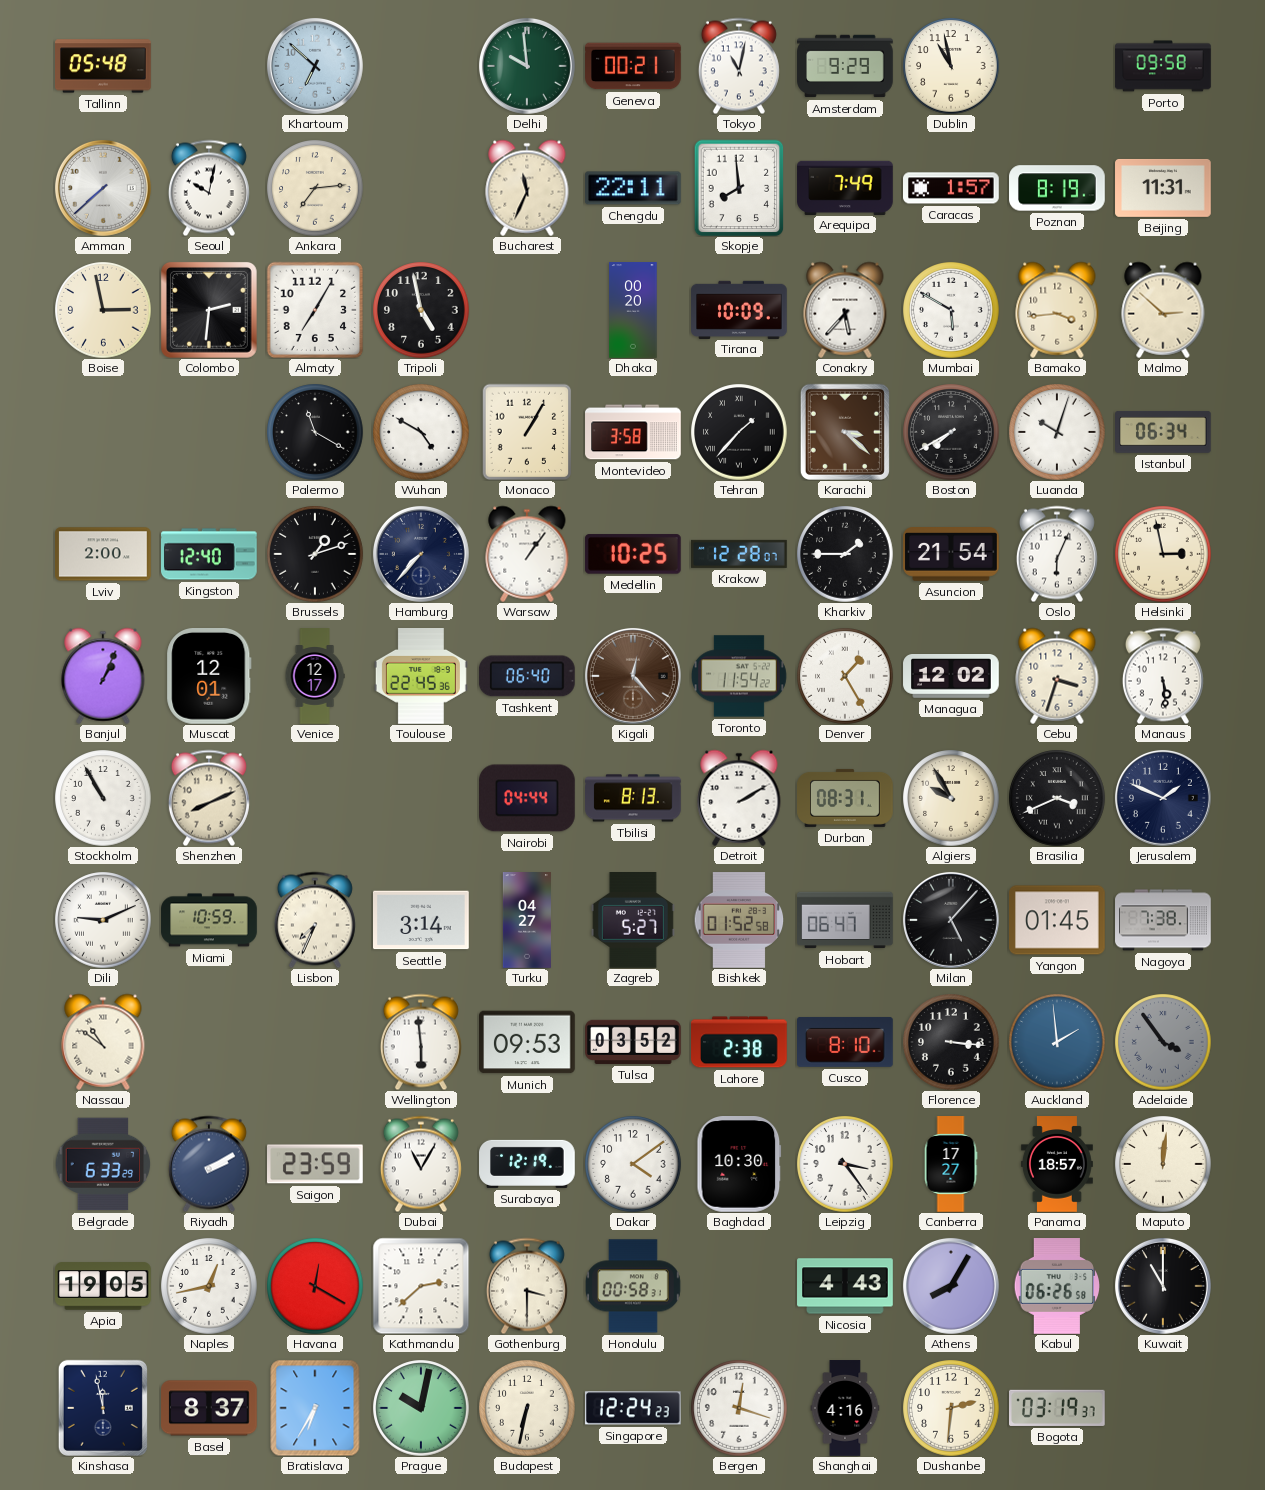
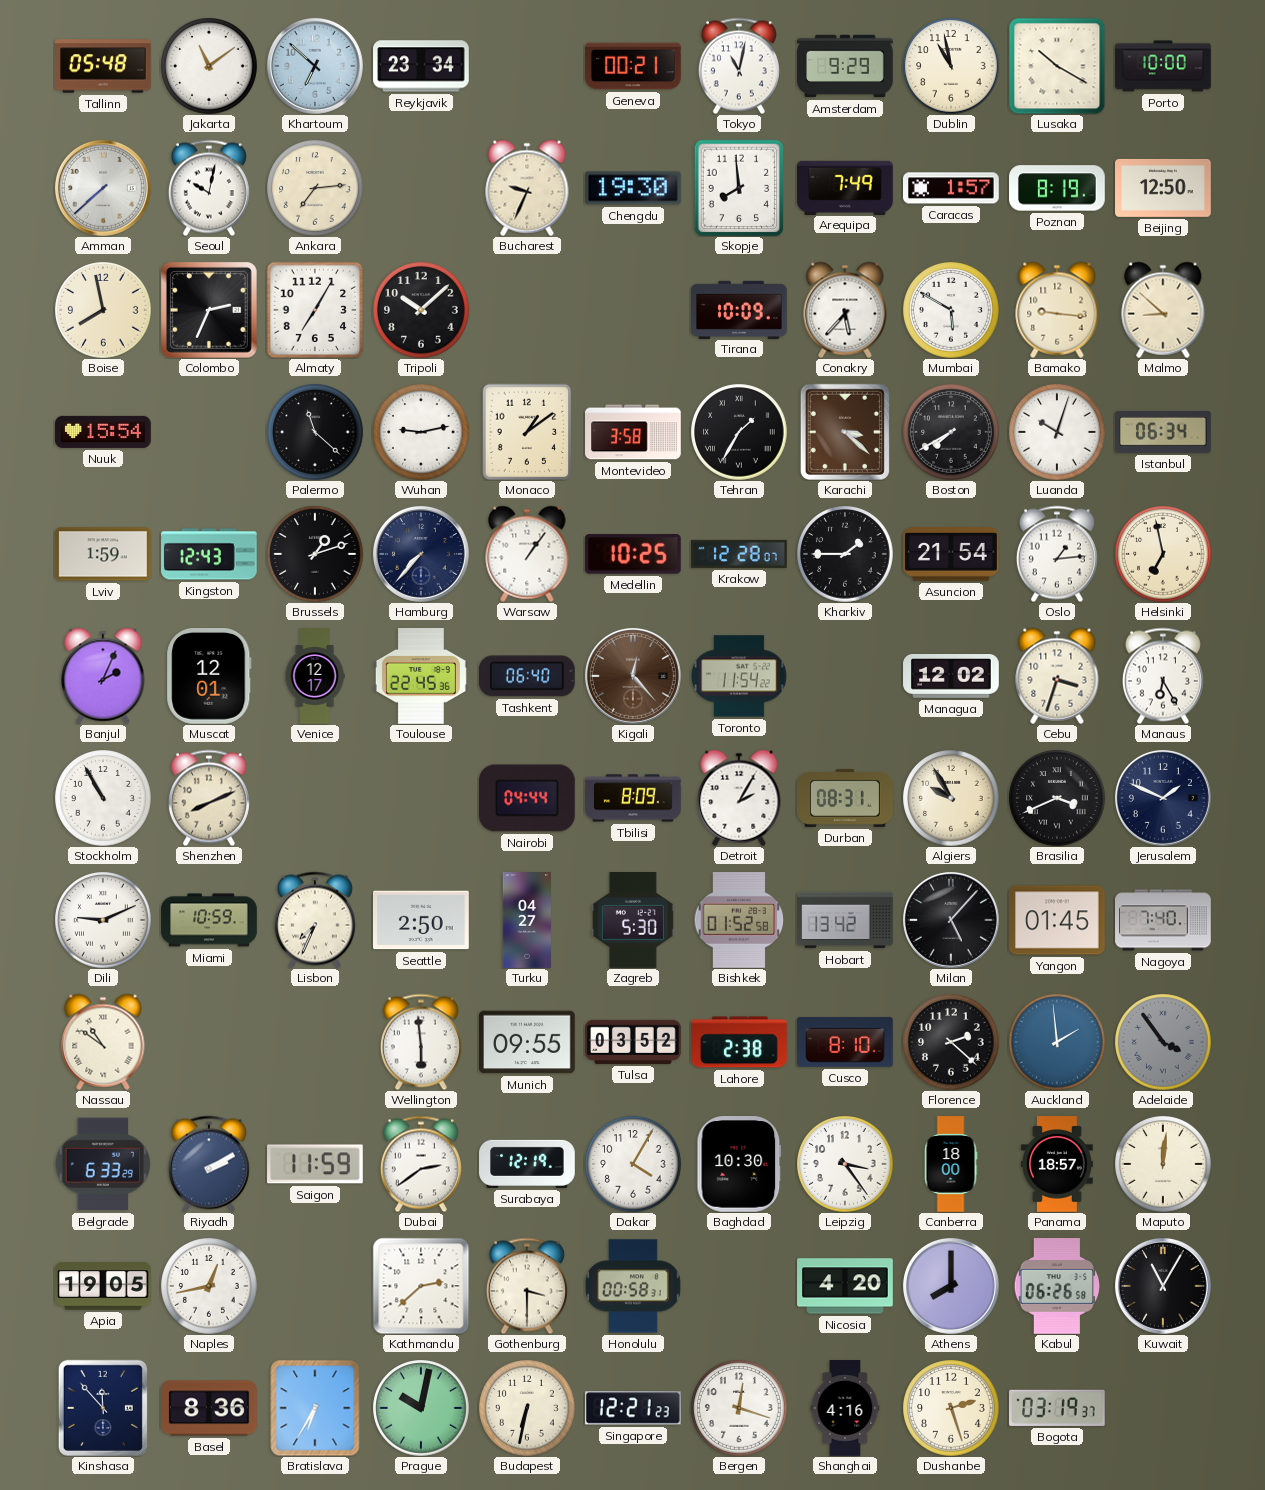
Jakarta: none -> 11:09
Reykjavik: none -> 23:34
Delhi: 9:59 -> none
Lusaka: none -> 10:20
Porto: 09:58 -> 10:00
Bucharest: 11:34 -> 9:34
Chengdu: 22:11 -> 19:30
Beijing: 11:31 -> 12:50
Boise: 2:58 -> 7:58
Colombo: 2:31 -> 2:34
Tripoli: 4:58 -> 10:08
Dhaka: 00:20 -> none
Bamako: 3:44 -> 9:16
Malmo: 2:52 -> 8:52
Nuuk: none -> 15:54
Palermo: 11:20 -> 11:22
Wuhan: 4:50 -> 9:13
Monaco: 1:05 -> 1:09
Tehran: 1:37 -> 1:35
Lviv: 2:00 -> 1:59
Kingston: 12:40 -> 12:43
Oslo: 6:04 -> 1:14
Helsinki: 2:58 -> 6:58
Banjul: 1:04 -> 2:04
Denver: 1:25 -> none
Manaus: 5:29 -> 6:25
Tbilisi: 8:13 -> 8:09
Detroit: 2:10 -> 2:05
Seattle: 3:14 -> 2:50
Zagreb: 5:27 -> 5:30
Hobart: 06:47 -> 13:42
Nagoya: 7:38 -> 7:40
Munich: 09:53 -> 09:55
Florence: 3:16 -> 2:22
Saigon: 23:59 -> 11:59
Dubai: 11:05 -> 2:39
Dakar: 4:09 -> 4:05
Canberra: 17:27 -> 18:00
Havana: 12:20 -> none
Nicosia: 4:43 -> 4:20
Athens: 8:05 -> 8:00
Kuwait: 11:00 -> 11:05
Kinshasa: 11:58 -> 11:53
Basel: 8:37 -> 8:36
Singapore: 12:24 -> 12:21
Dushanbe: 2:31 -> 2:27
